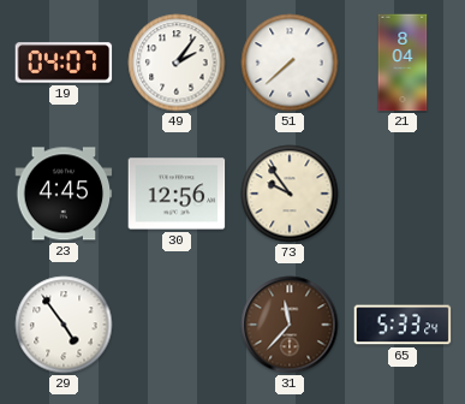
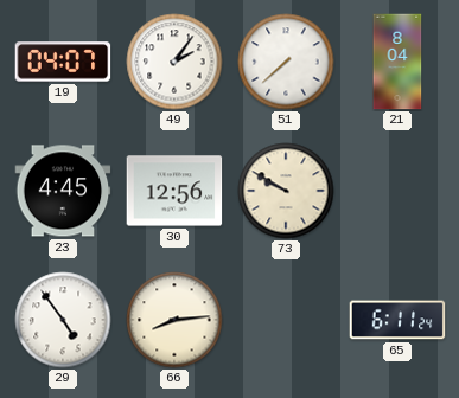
73: 9:54 -> 9:50
66: none -> 8:14
31: 11:37 -> none
65: 5:33 -> 6:11
